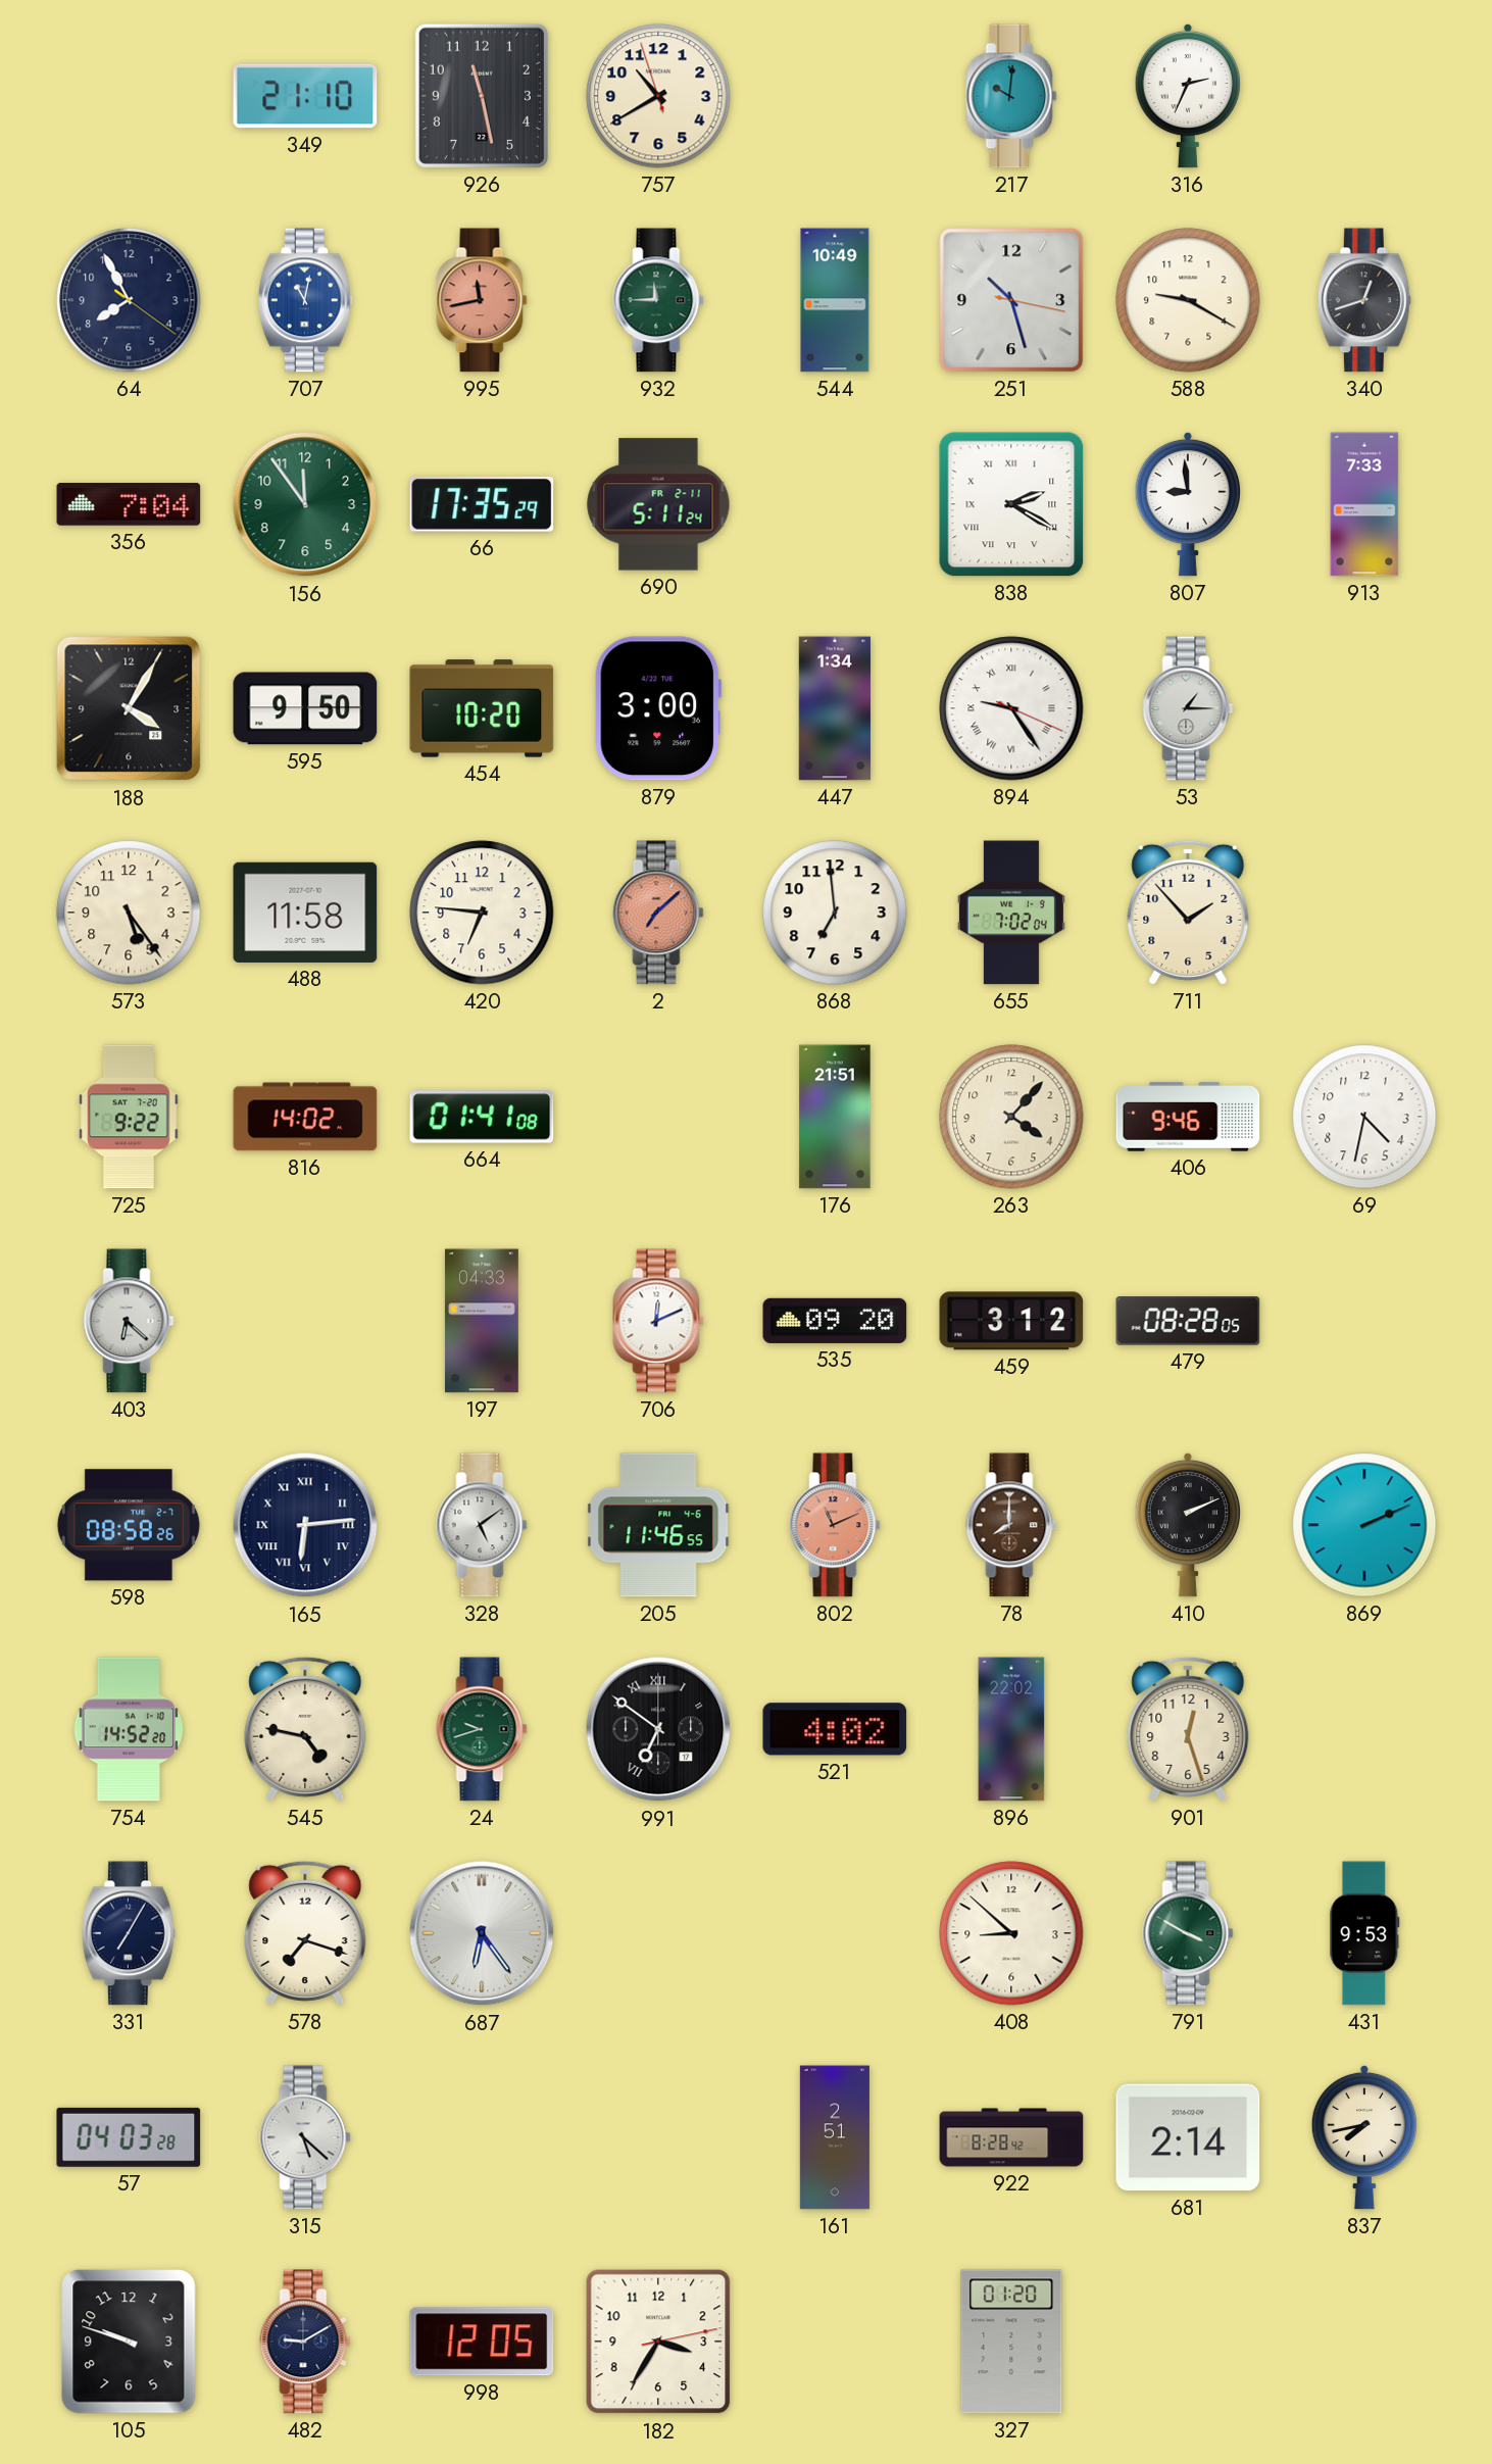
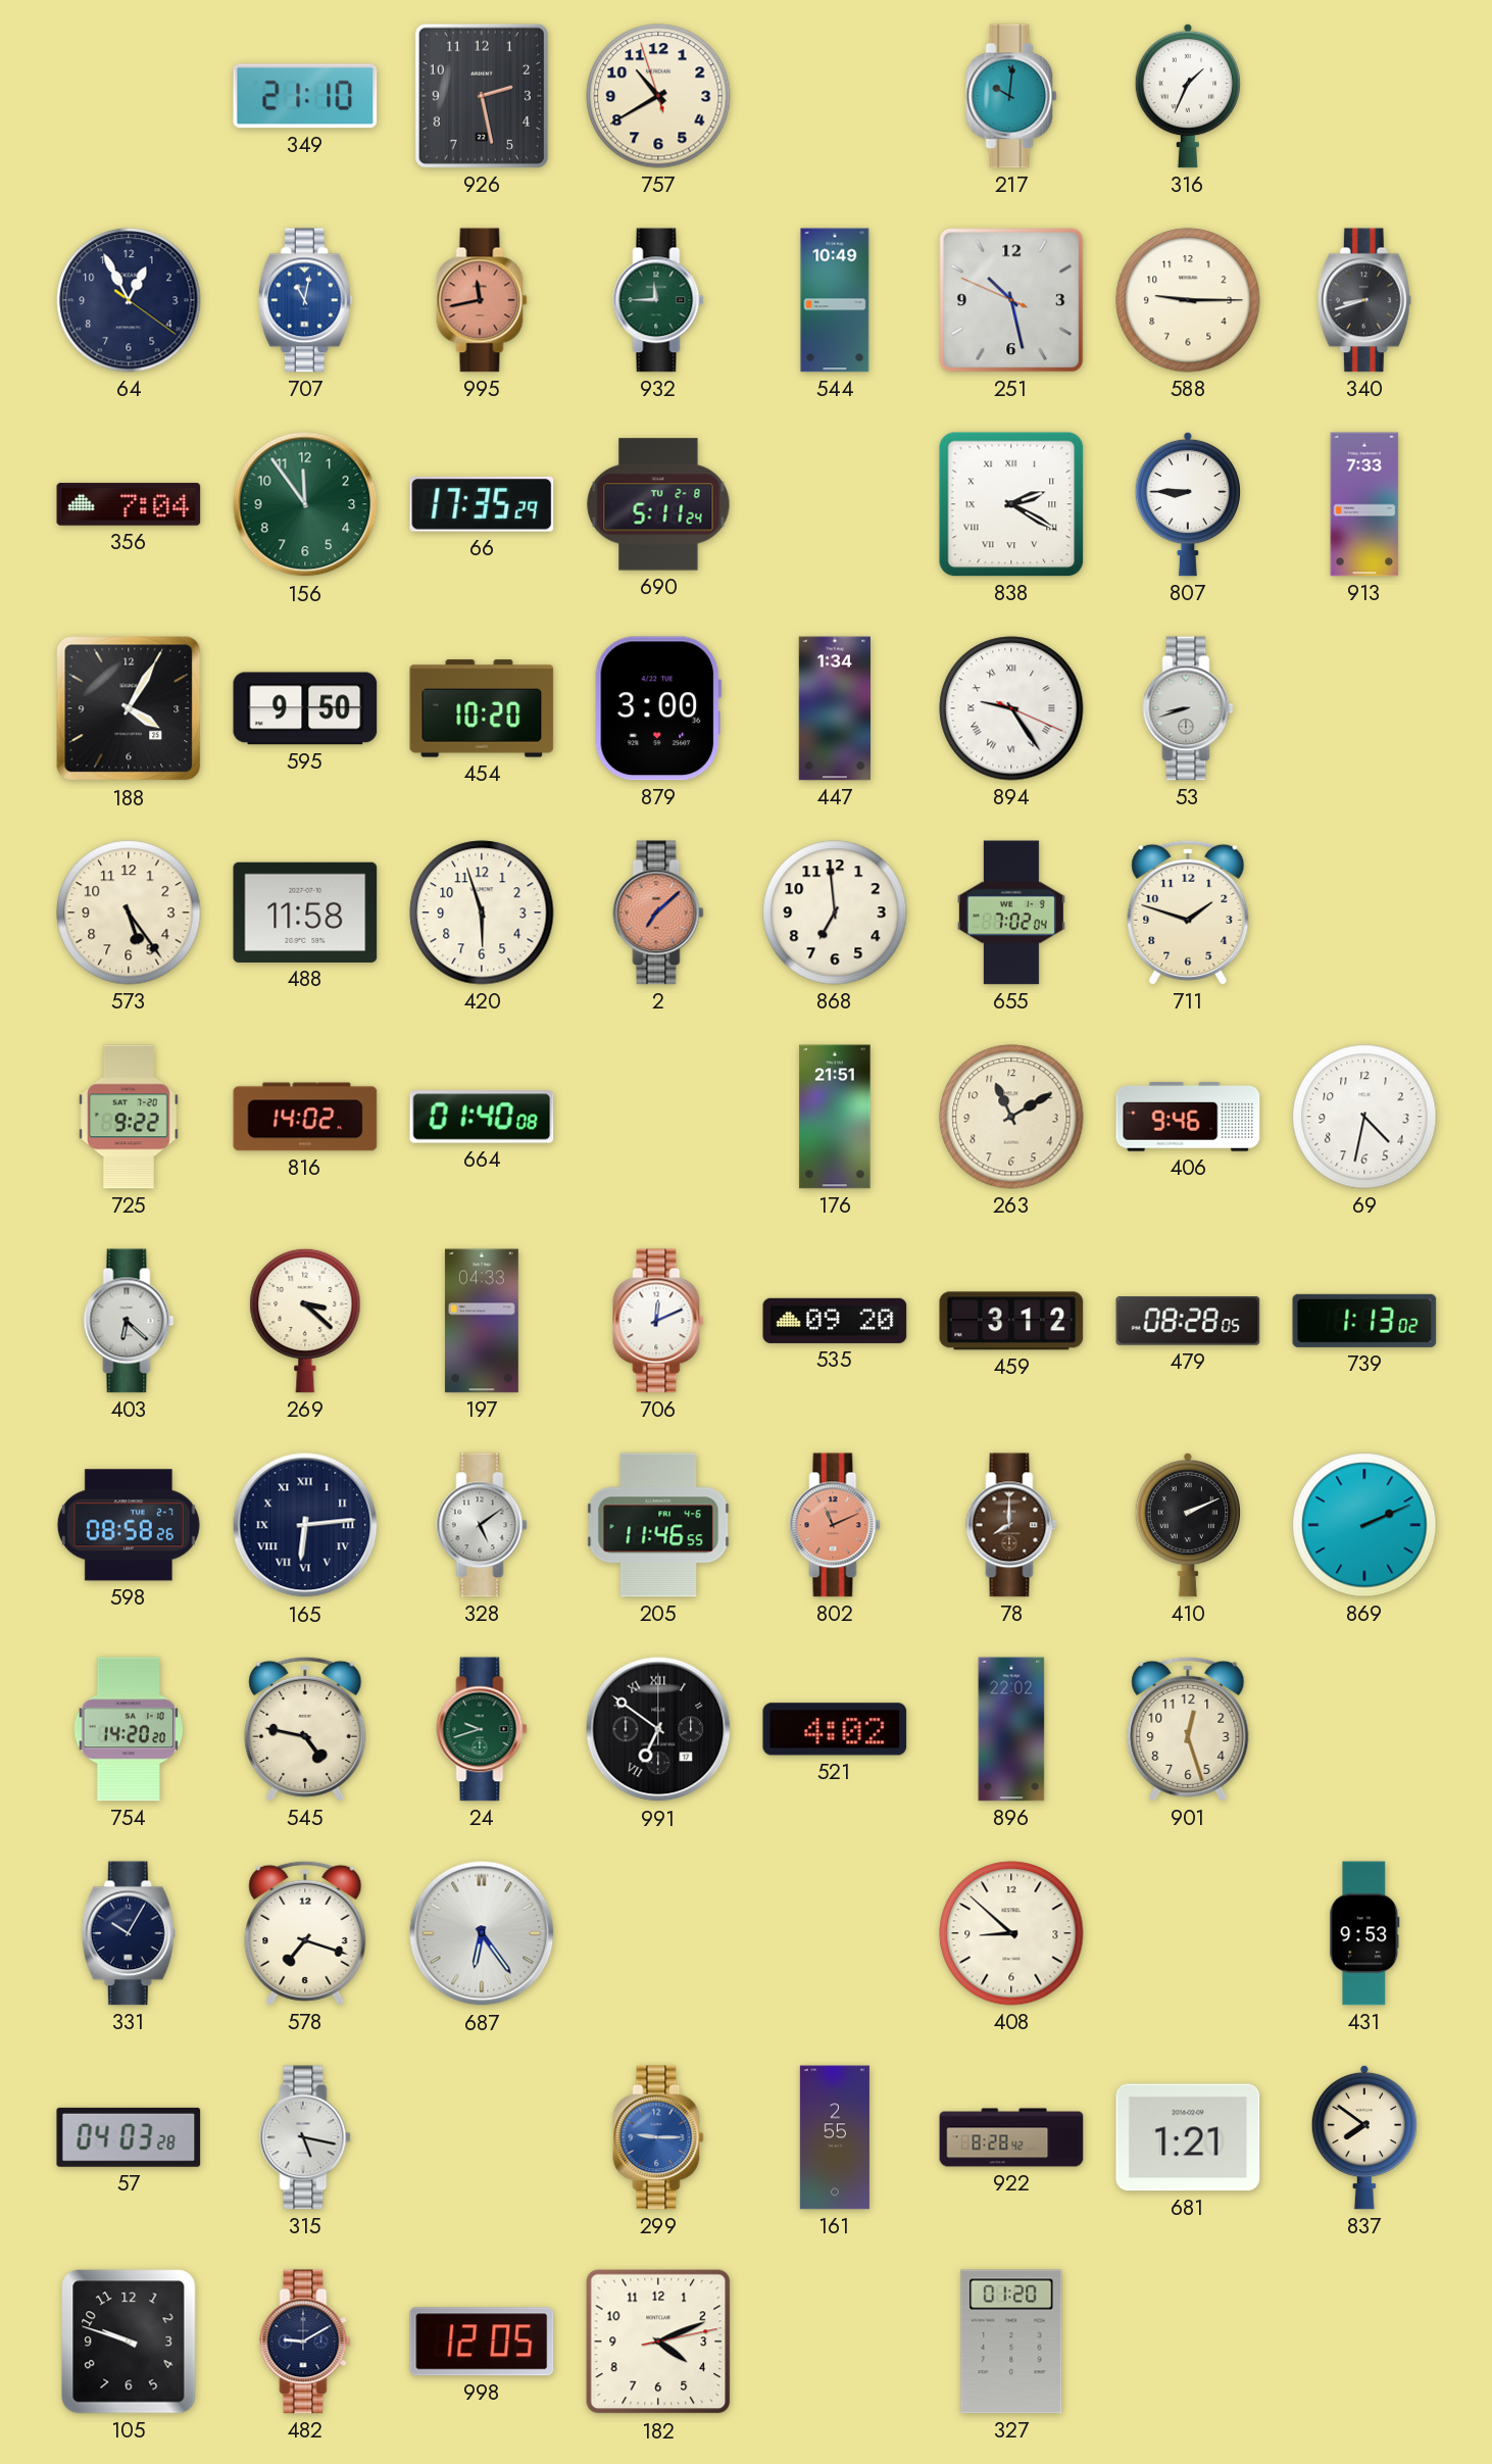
926: 11:28 -> 2:28
316: 2:34 -> 1:34
64: 7:55 -> 12:55
251: 10:27:17 -> 10:27:49
588: 9:20 -> 9:15
340: 12:42 -> 8:42
690 date: FR 2-11 -> TU 2-8
807: 8:59 -> 8:45
53: 1:15 -> 8:42
420: 6:46 -> 5:57
711: 1:53 -> 1:48
664: 01:41 -> 01:40
263: 4:07 -> 11:10
269: none -> 3:22
739: none -> 1:13
754: 14:52 -> 14:20
331: 7:05 -> 10:05
791: 3:50 -> none
315: 5:22 -> 5:17
299: none -> 9:15
161: 2:51 -> 2:55
681: 2:14 -> 1:21
837: 7:43 -> 7:51
182: 3:35 -> 4:11
